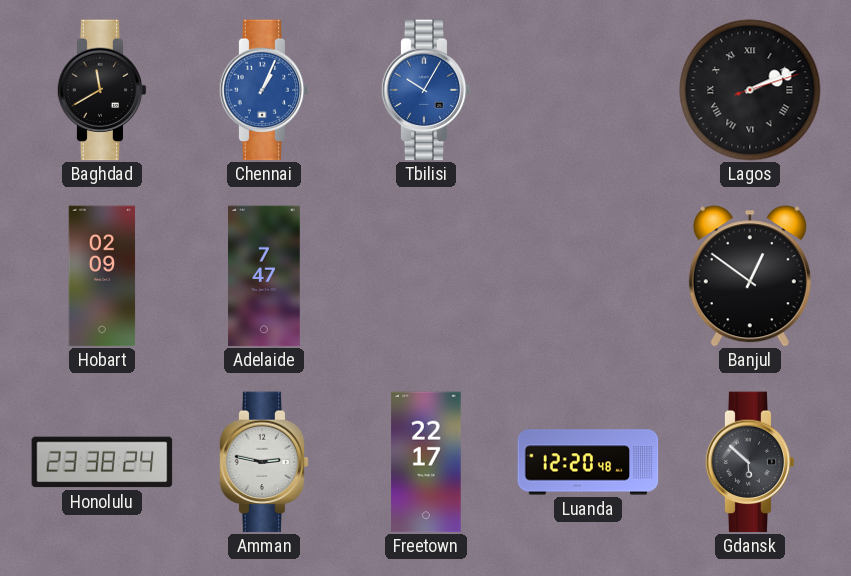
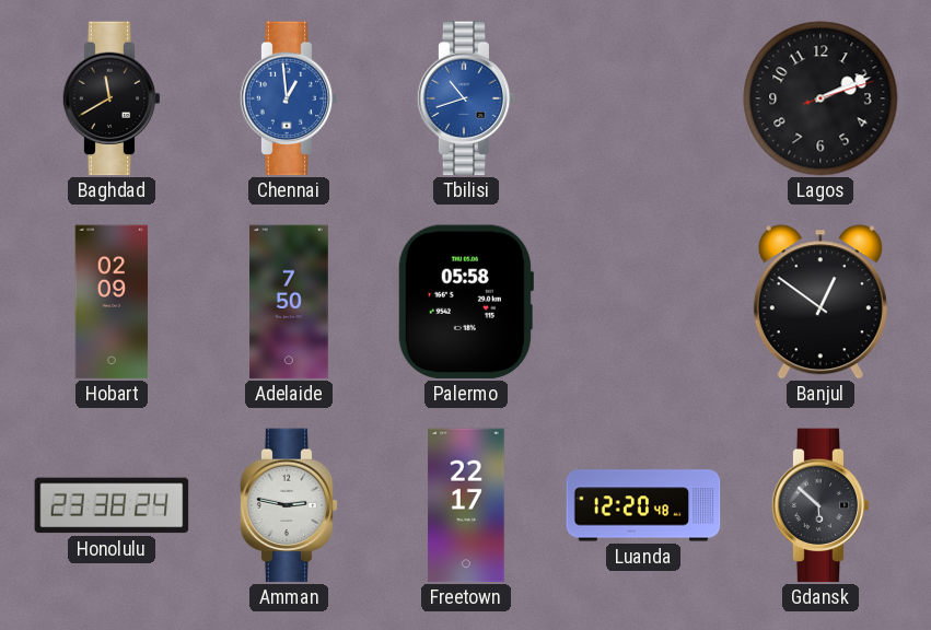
Chennai: 1:04 -> 12:59
Tbilisi: 10:05 -> 10:42
Lagos numerals: Roman -> Arabic
Adelaide: 7:47 -> 7:50
Palermo: none -> 05:58
